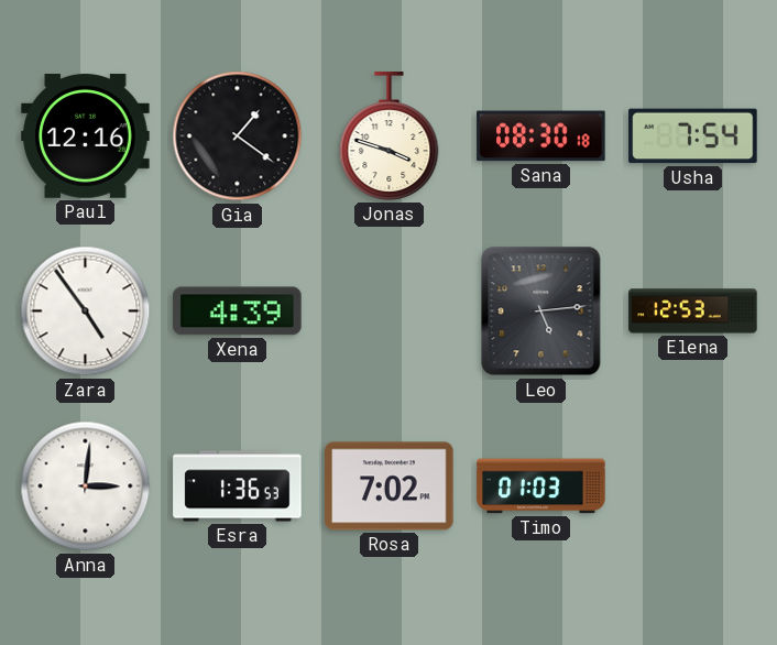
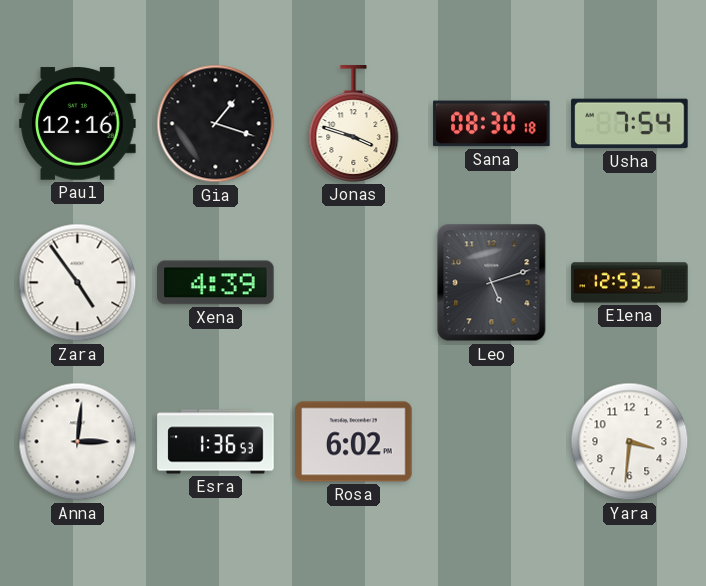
Gia: 1:21 -> 1:18
Leo: 5:14 -> 5:12
Rosa: 7:02 -> 6:02
Timo: 01:03 -> none
Yara: none -> 3:31
